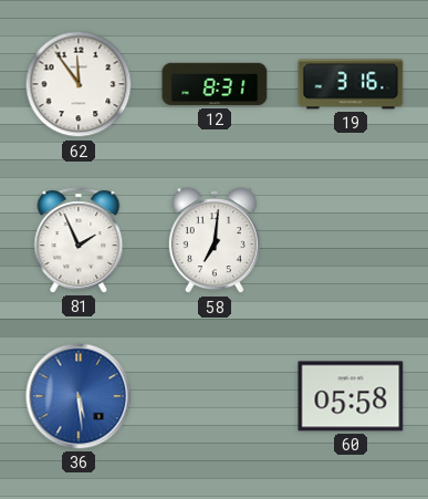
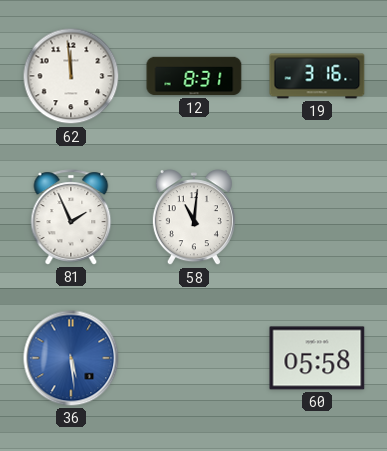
62: 11:54 -> 11:59
58: 7:01 -> 11:01
